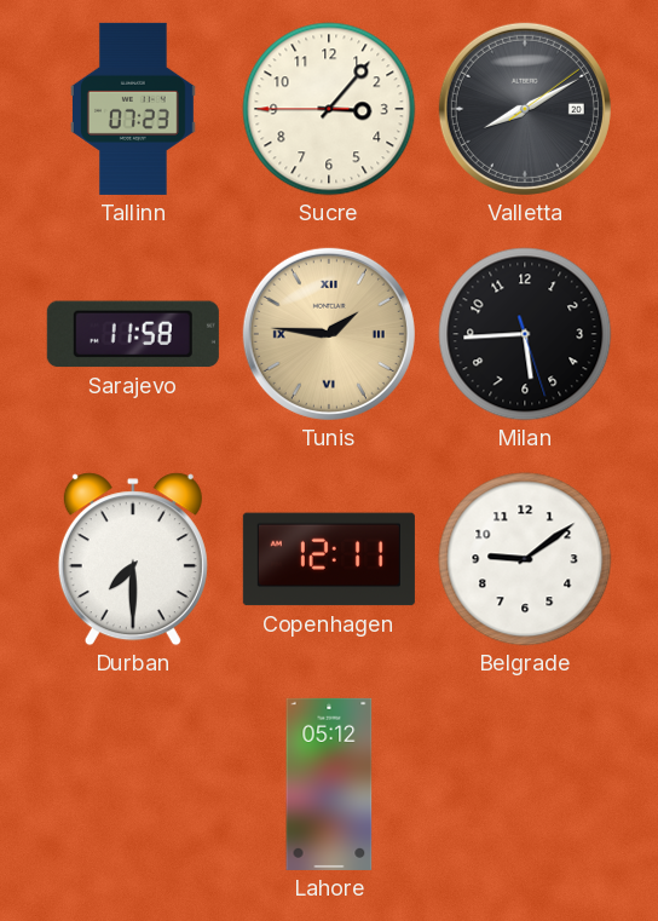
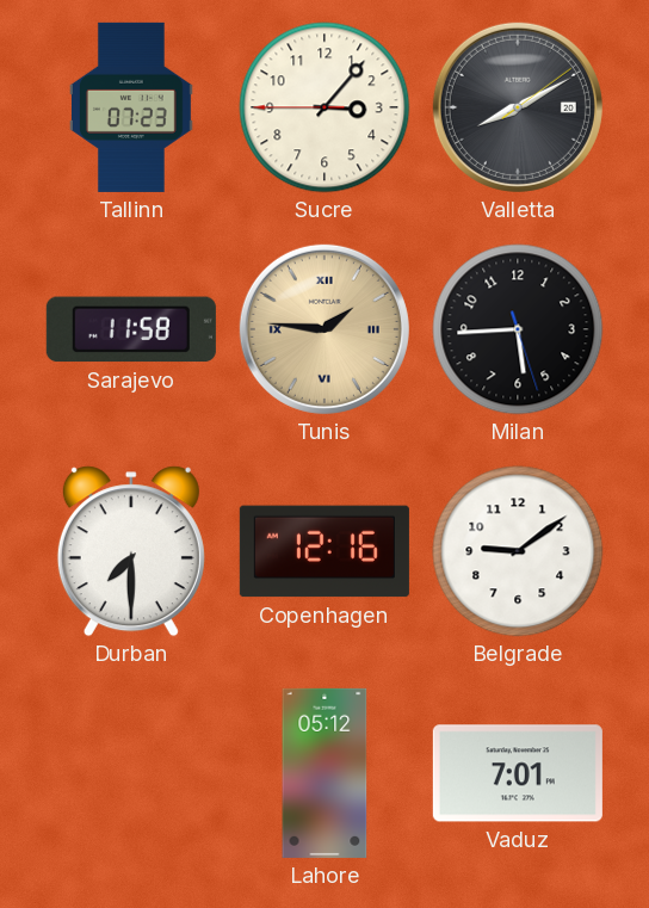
Copenhagen: 12:11 -> 12:16
Vaduz: none -> 7:01
